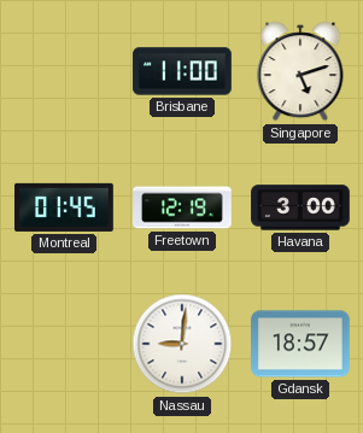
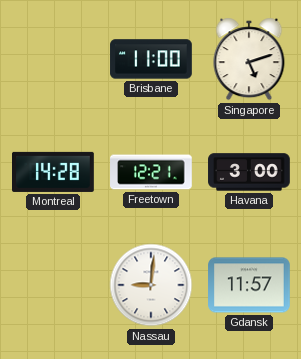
Montreal: 01:45 -> 14:28
Freetown: 12:19 -> 12:21
Gdansk: 18:57 -> 11:57
